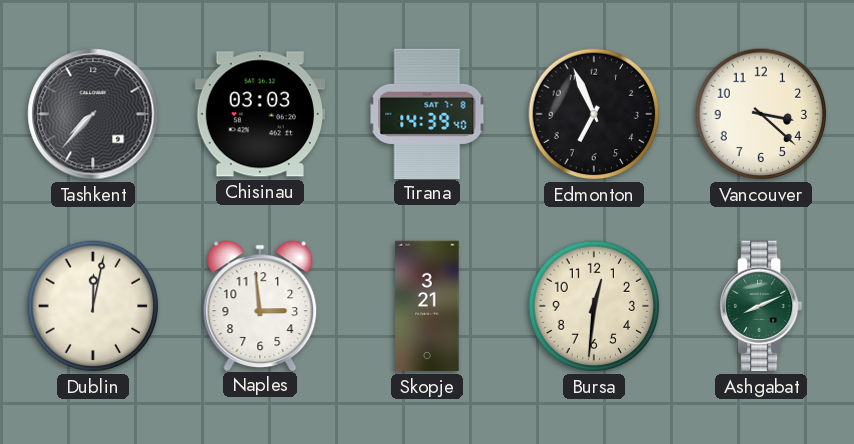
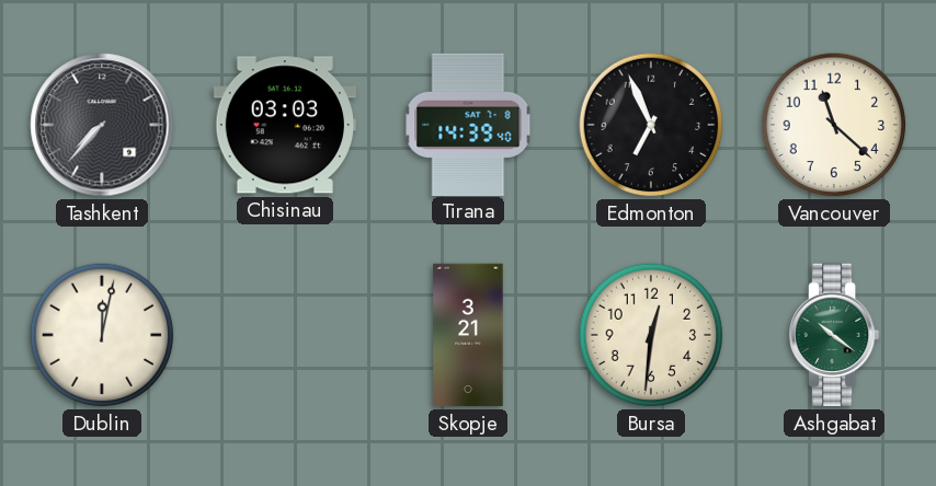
Vancouver: 3:22 -> 11:22
Naples: 2:59 -> none
Ashgabat: 8:11 -> 10:21
